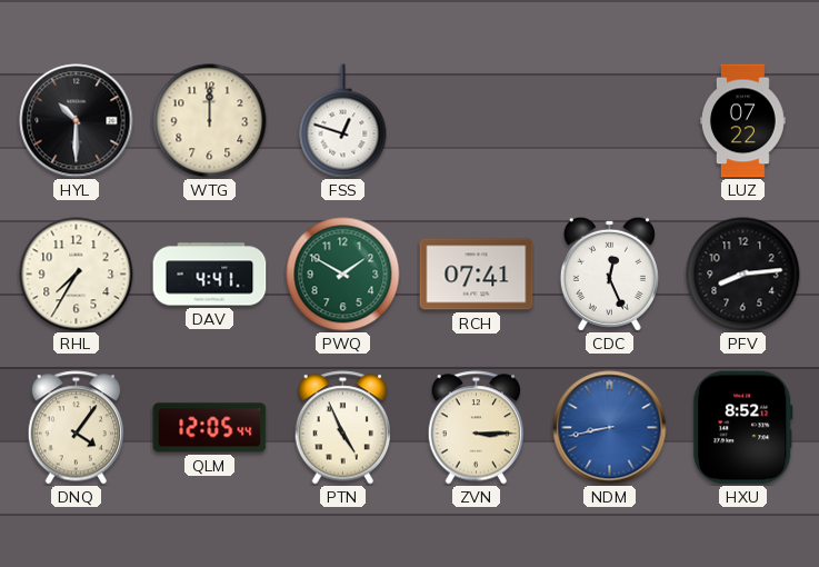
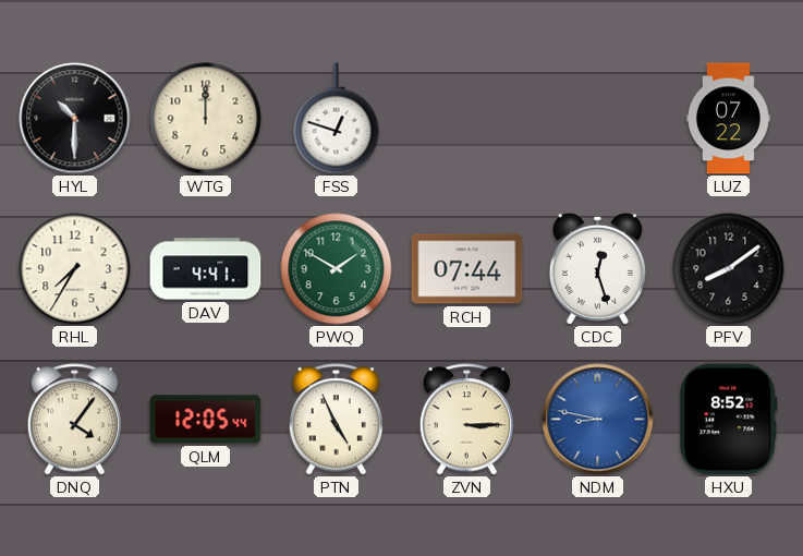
RCH: 07:41 -> 07:44
CDC: 12:26 -> 12:27
PFV: 8:14 -> 8:09
NDM: 8:43 -> 8:47
